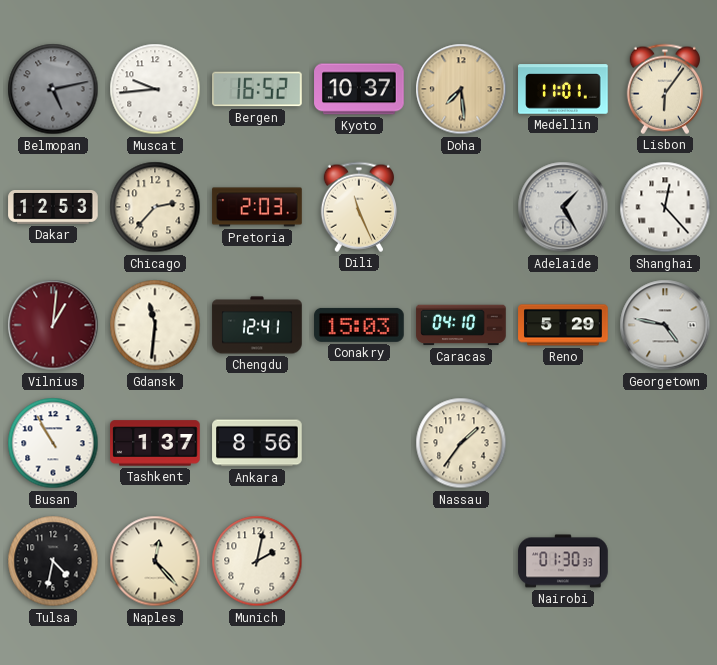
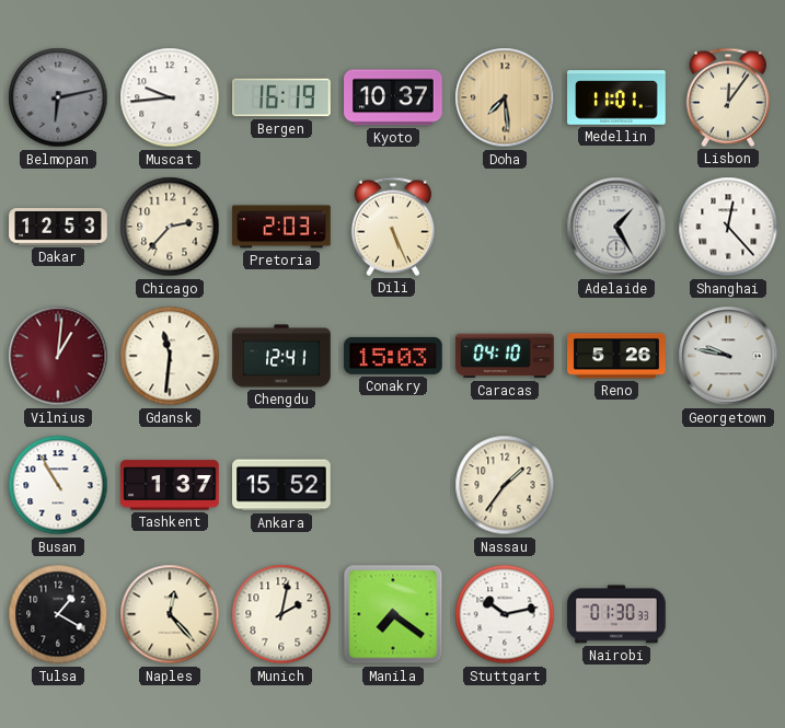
Belmopan: 5:13 -> 6:13
Bergen: 16:52 -> 16:19
Lisbon: 6:06 -> 12:06
Dili: 11:26 -> 5:26
Reno: 5:29 -> 5:26
Georgetown: 4:47 -> 9:47
Ankara: 8:56 -> 15:52
Tulsa: 4:32 -> 1:20
Manila: none -> 7:21
Stuttgart: none -> 10:13
